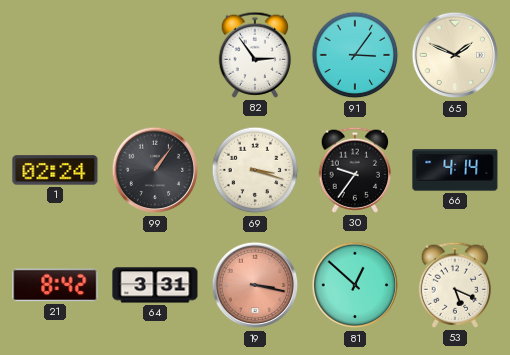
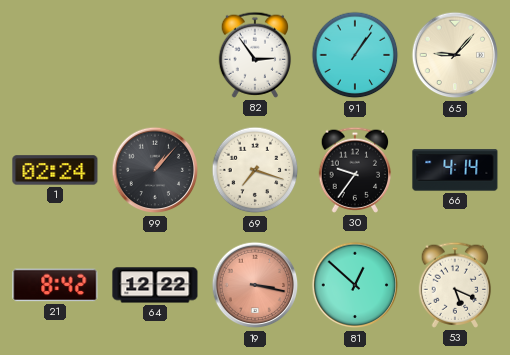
91: 3:06 -> 1:06
65: 1:49 -> 9:07
99: 1:06 -> 1:07
69: 3:18 -> 7:18
64: 3:31 -> 12:22
